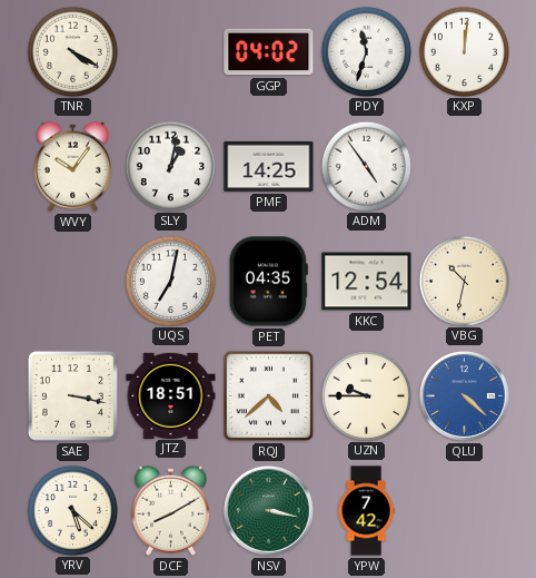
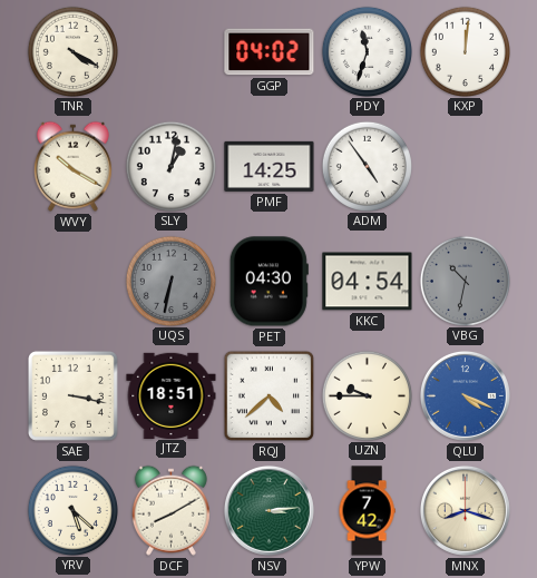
WVY: 10:06 -> 10:20
UQS: 7:02 -> 6:32
UQS dial: white -> grey
PET: 04:35 -> 04:30
KKC: 12:54 -> 04:54
VBG dial: cream -> grey
QLU: 4:22 -> 4:19
NSV: 3:17 -> 3:14
MNX: none -> 8:18
